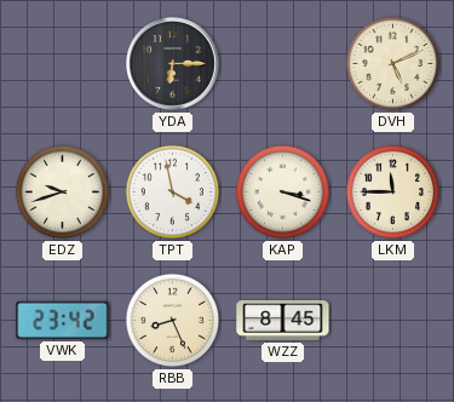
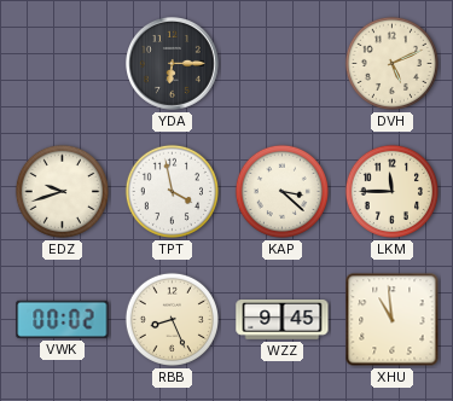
KAP: 3:18 -> 3:22
VWK: 23:42 -> 00:02
WZZ: 8:45 -> 9:45
XHU: none -> 10:59
